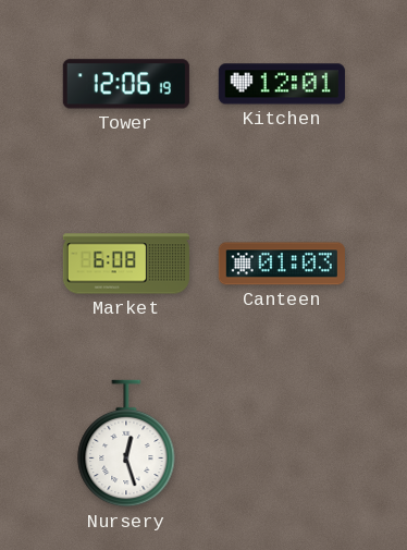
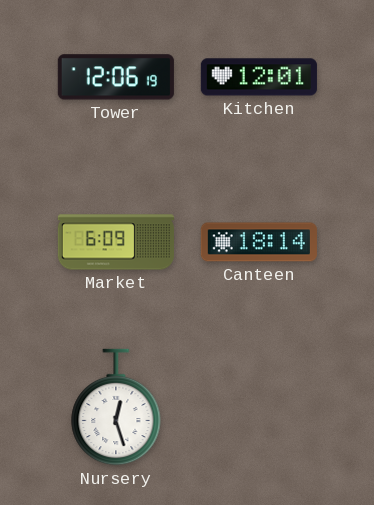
Market: 6:08 -> 6:09
Canteen: 01:03 -> 18:14
